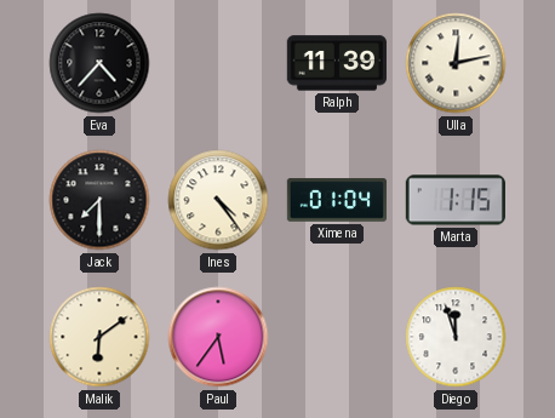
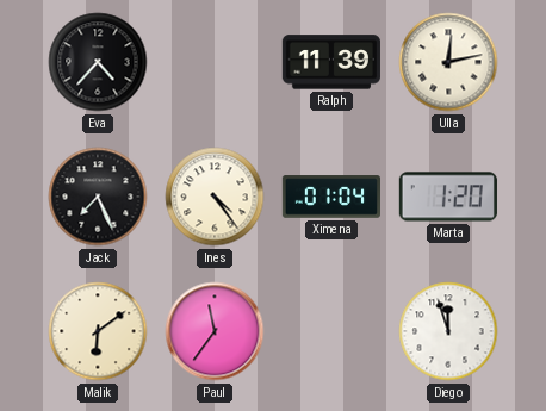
Jack: 7:30 -> 7:26
Marta: 1:15 -> 1:20
Paul: 5:36 -> 11:36
